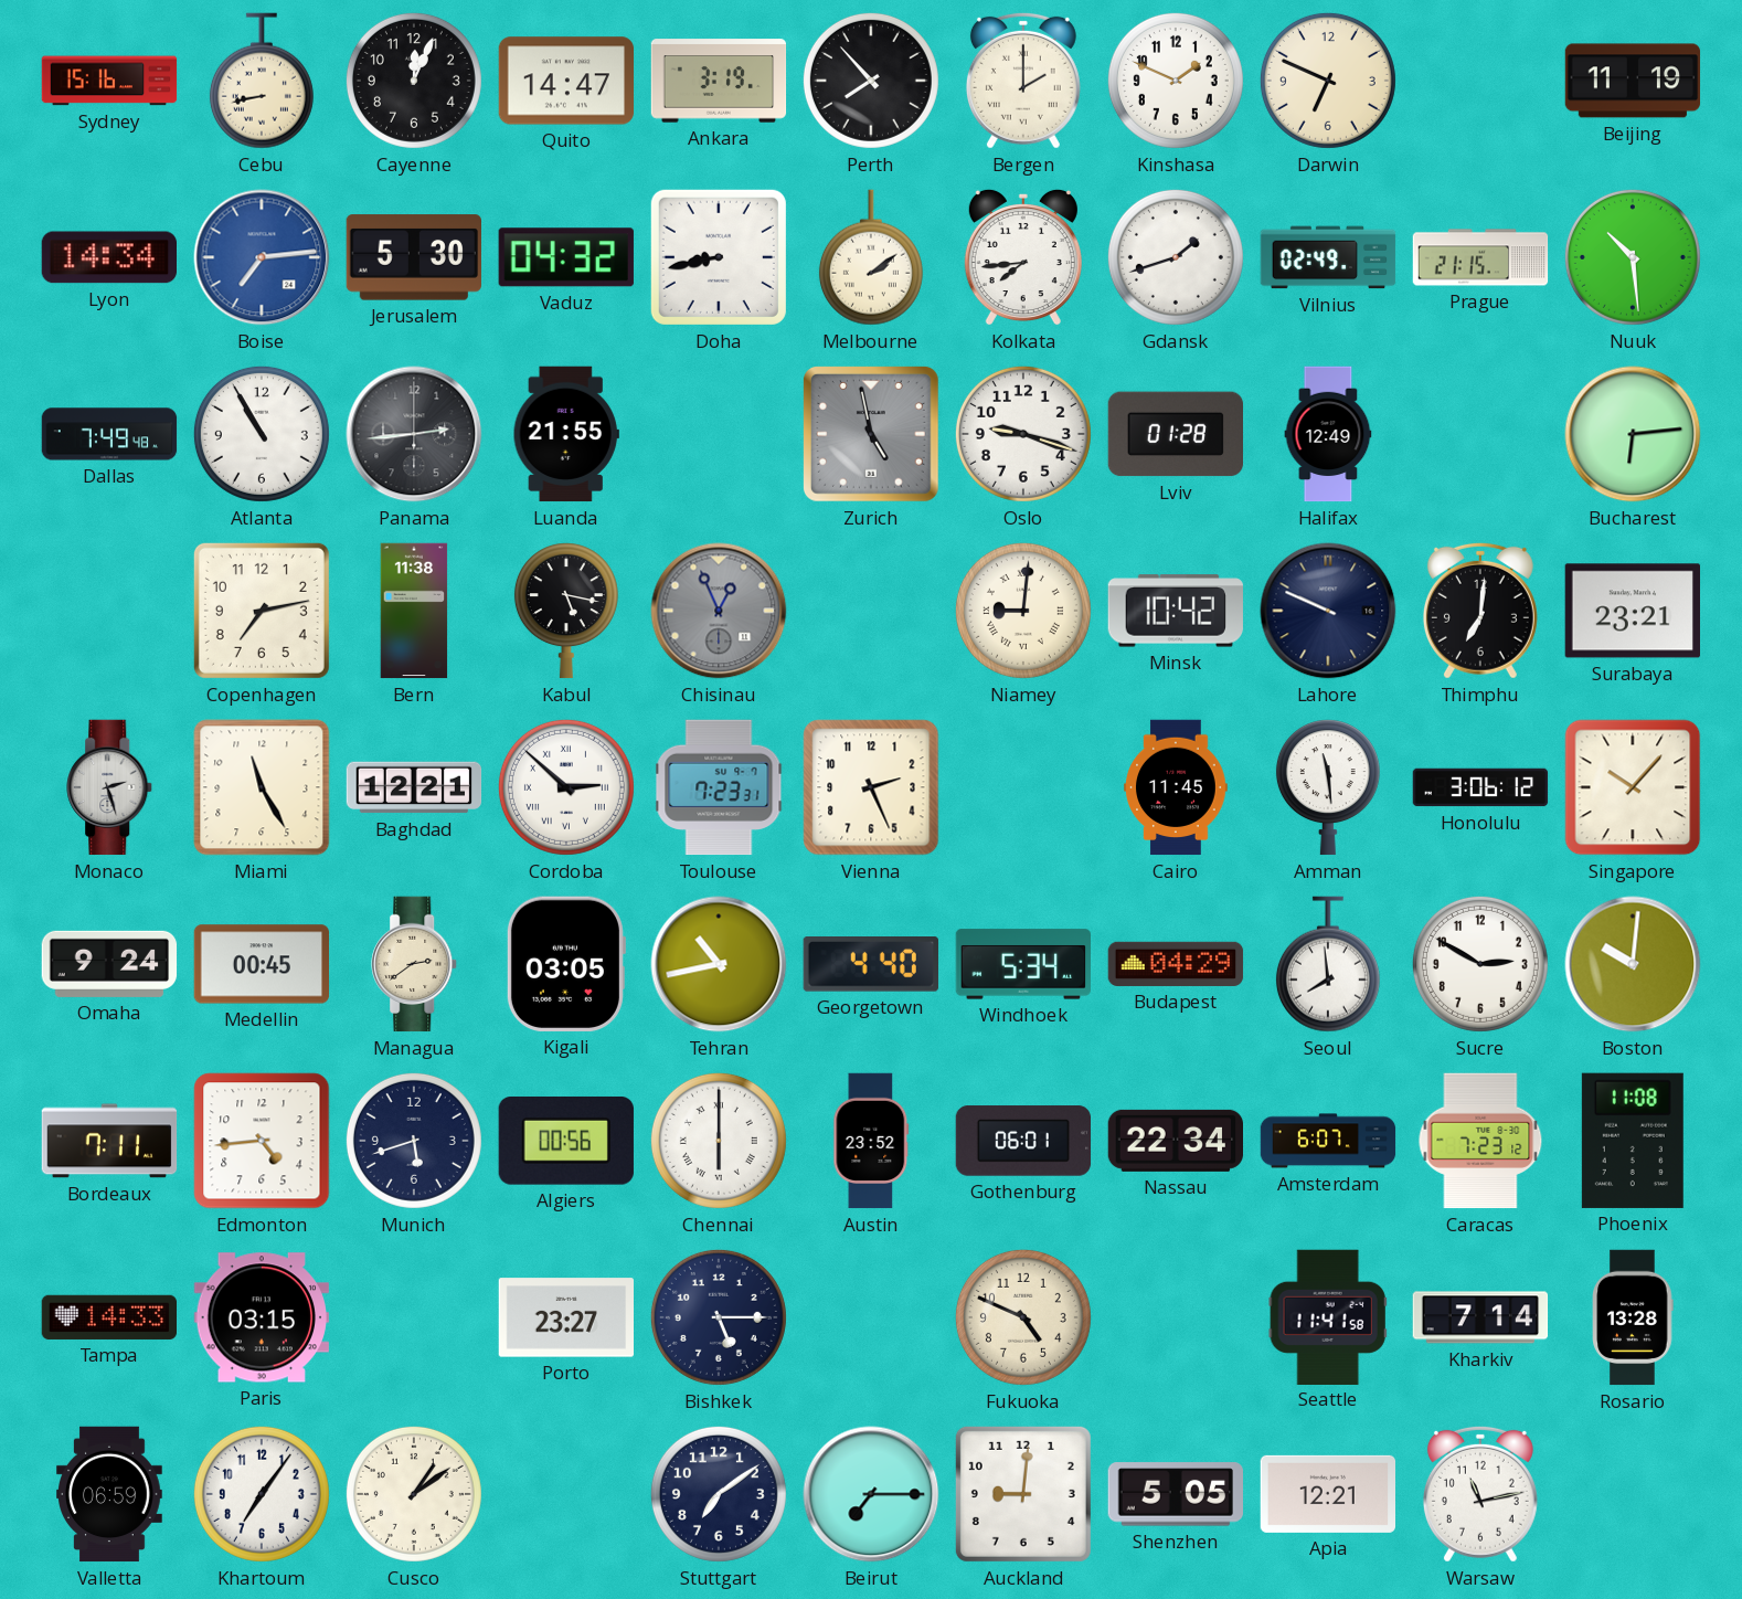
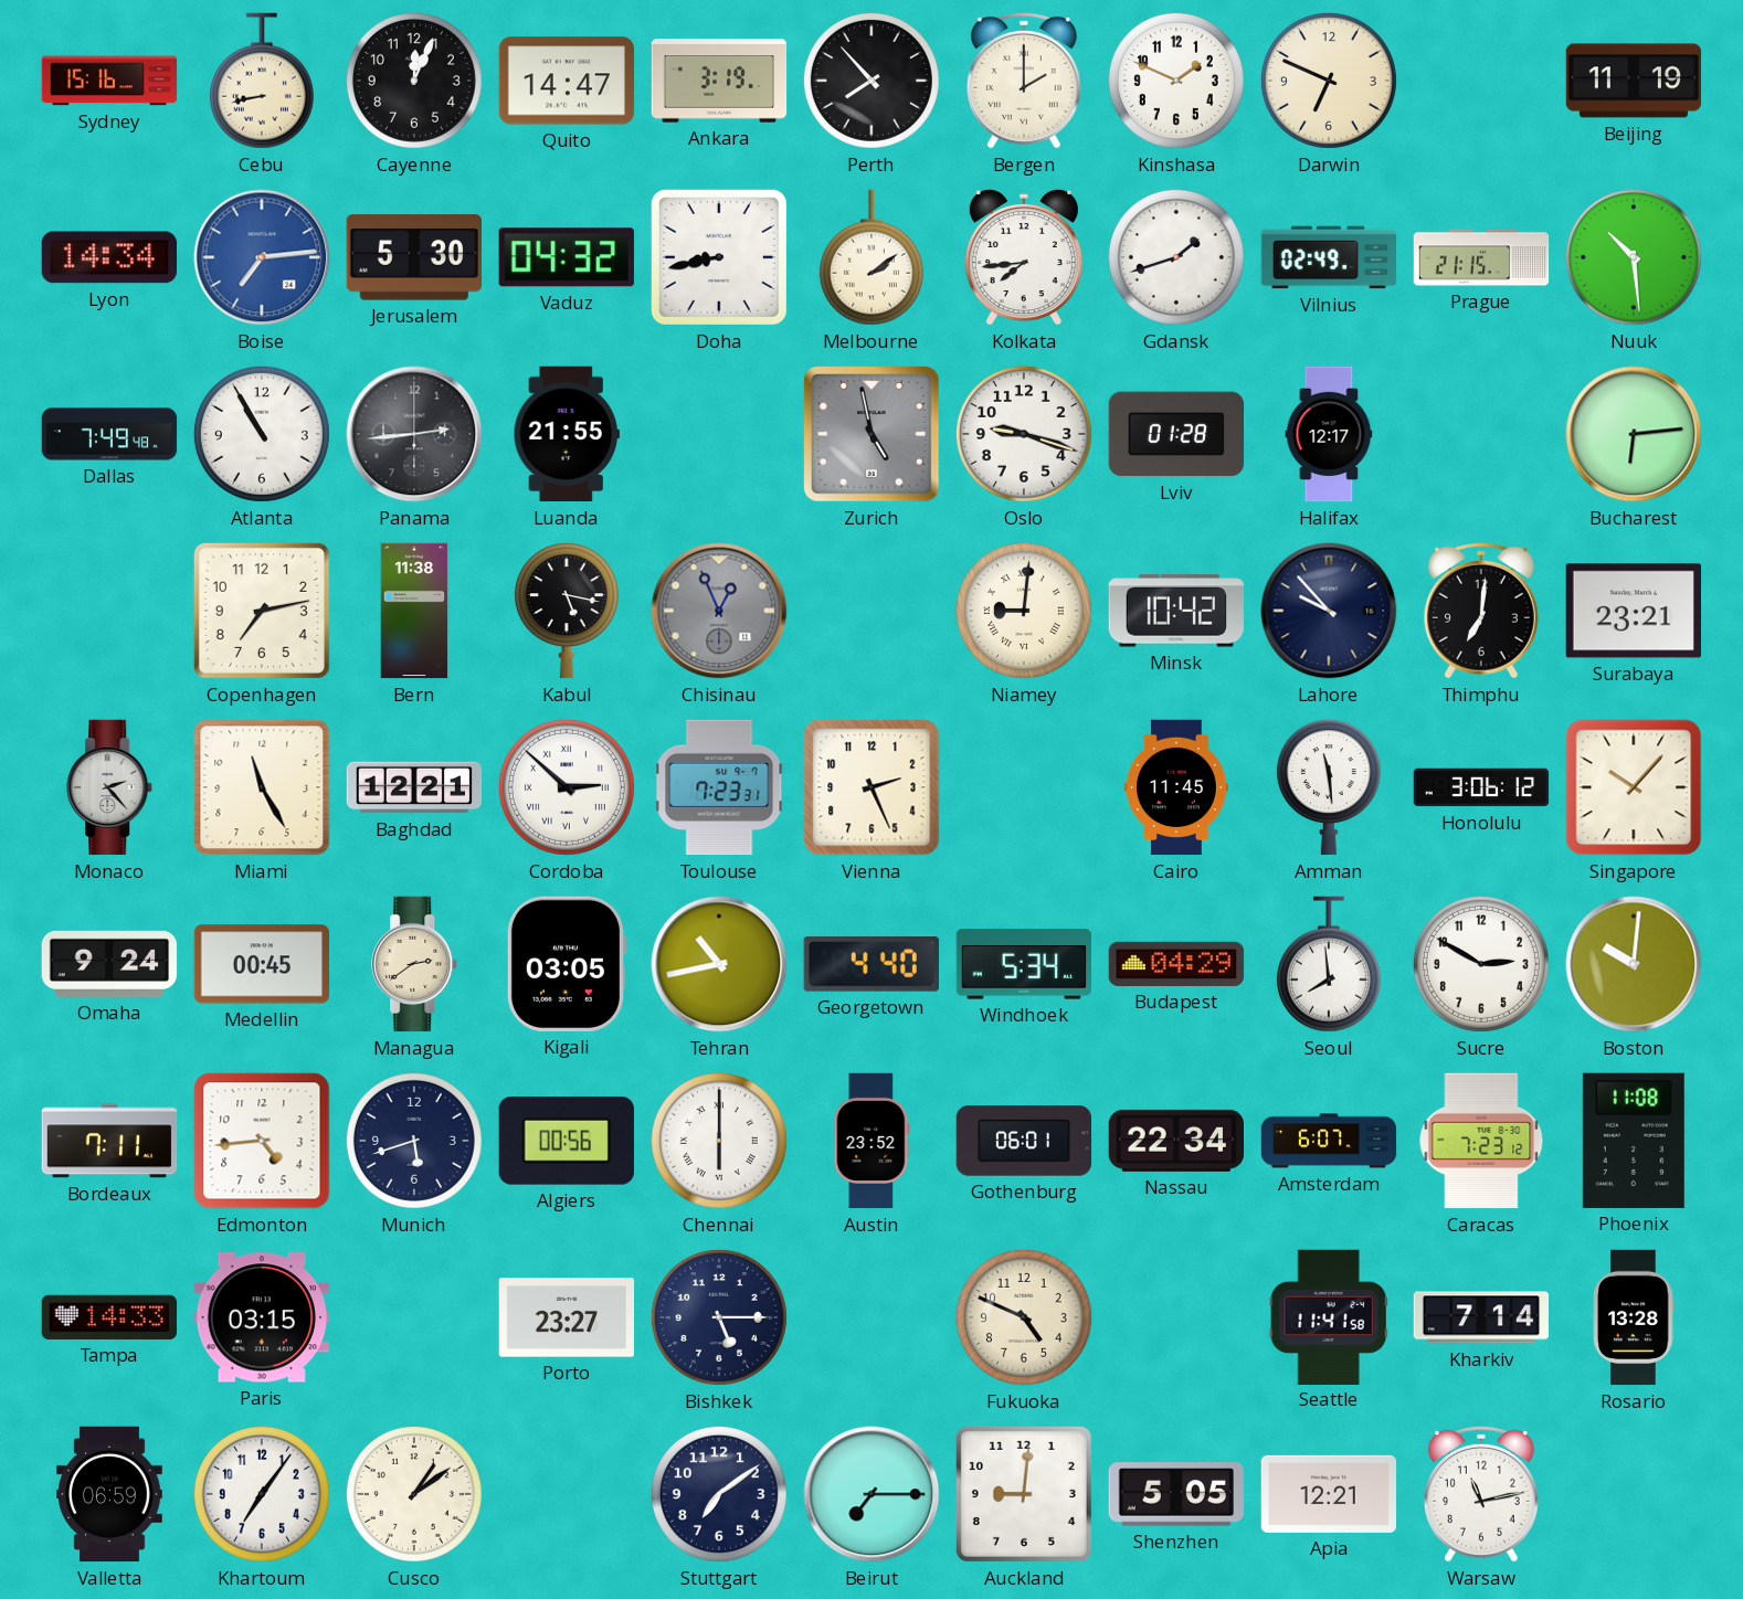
Halifax: 12:49 -> 12:17
Lahore: 9:49 -> 9:53
Monaco: 2:27 -> 2:23
